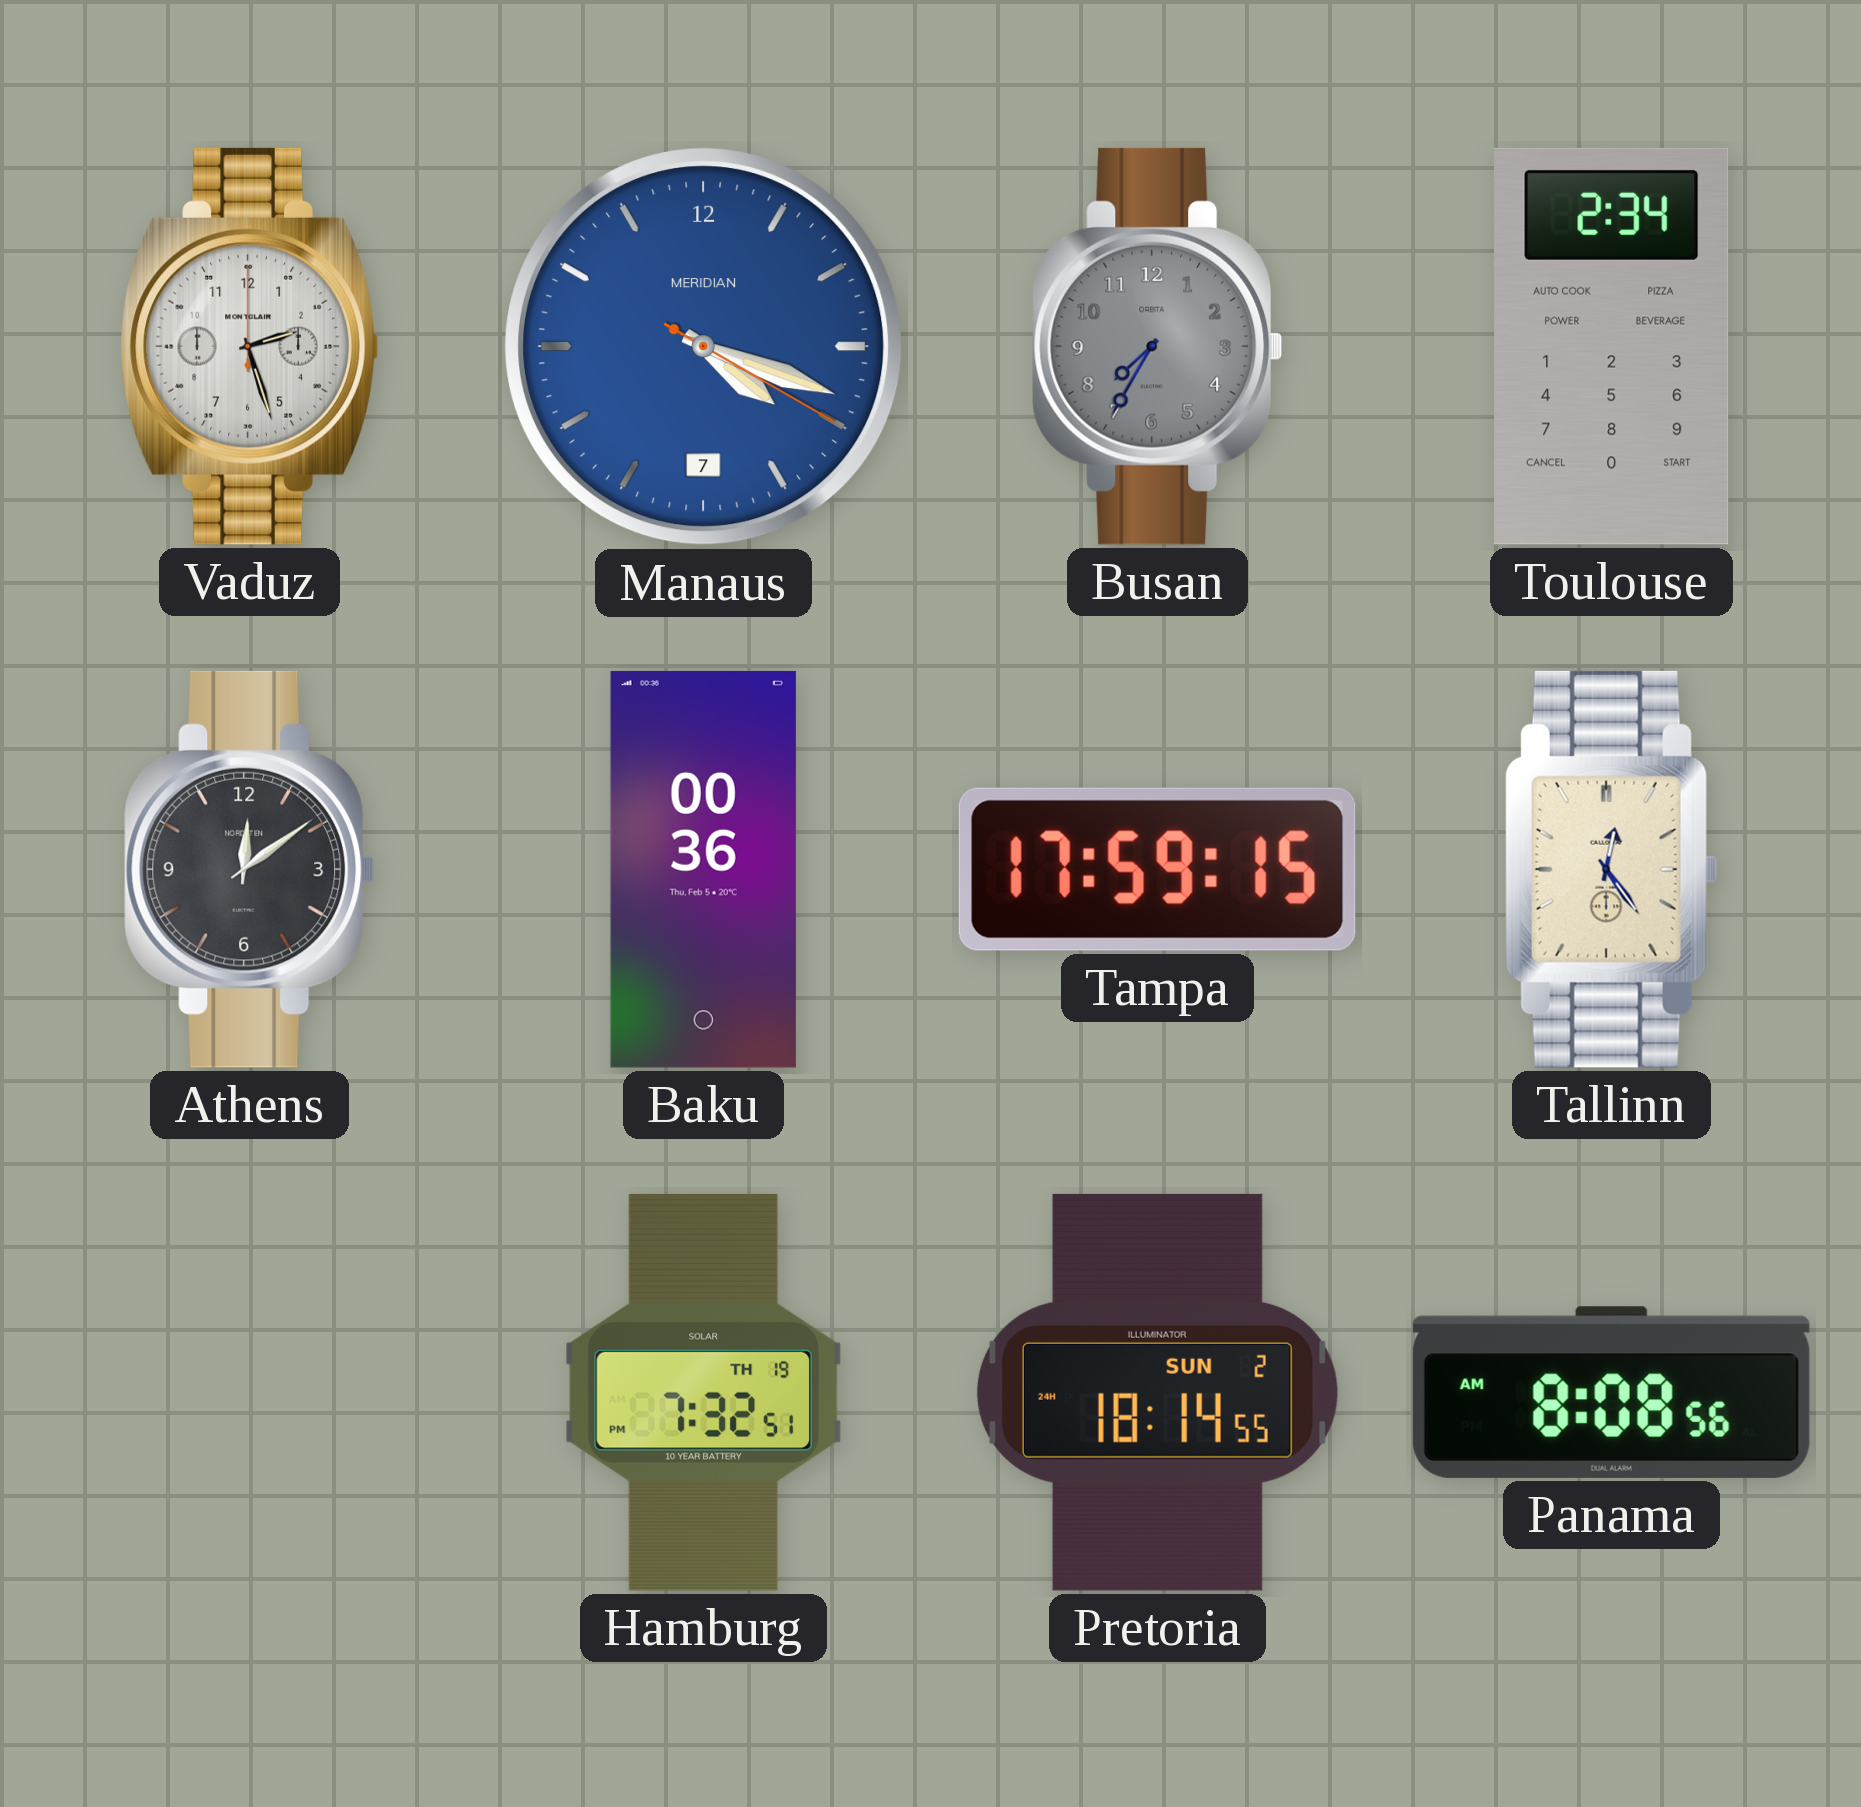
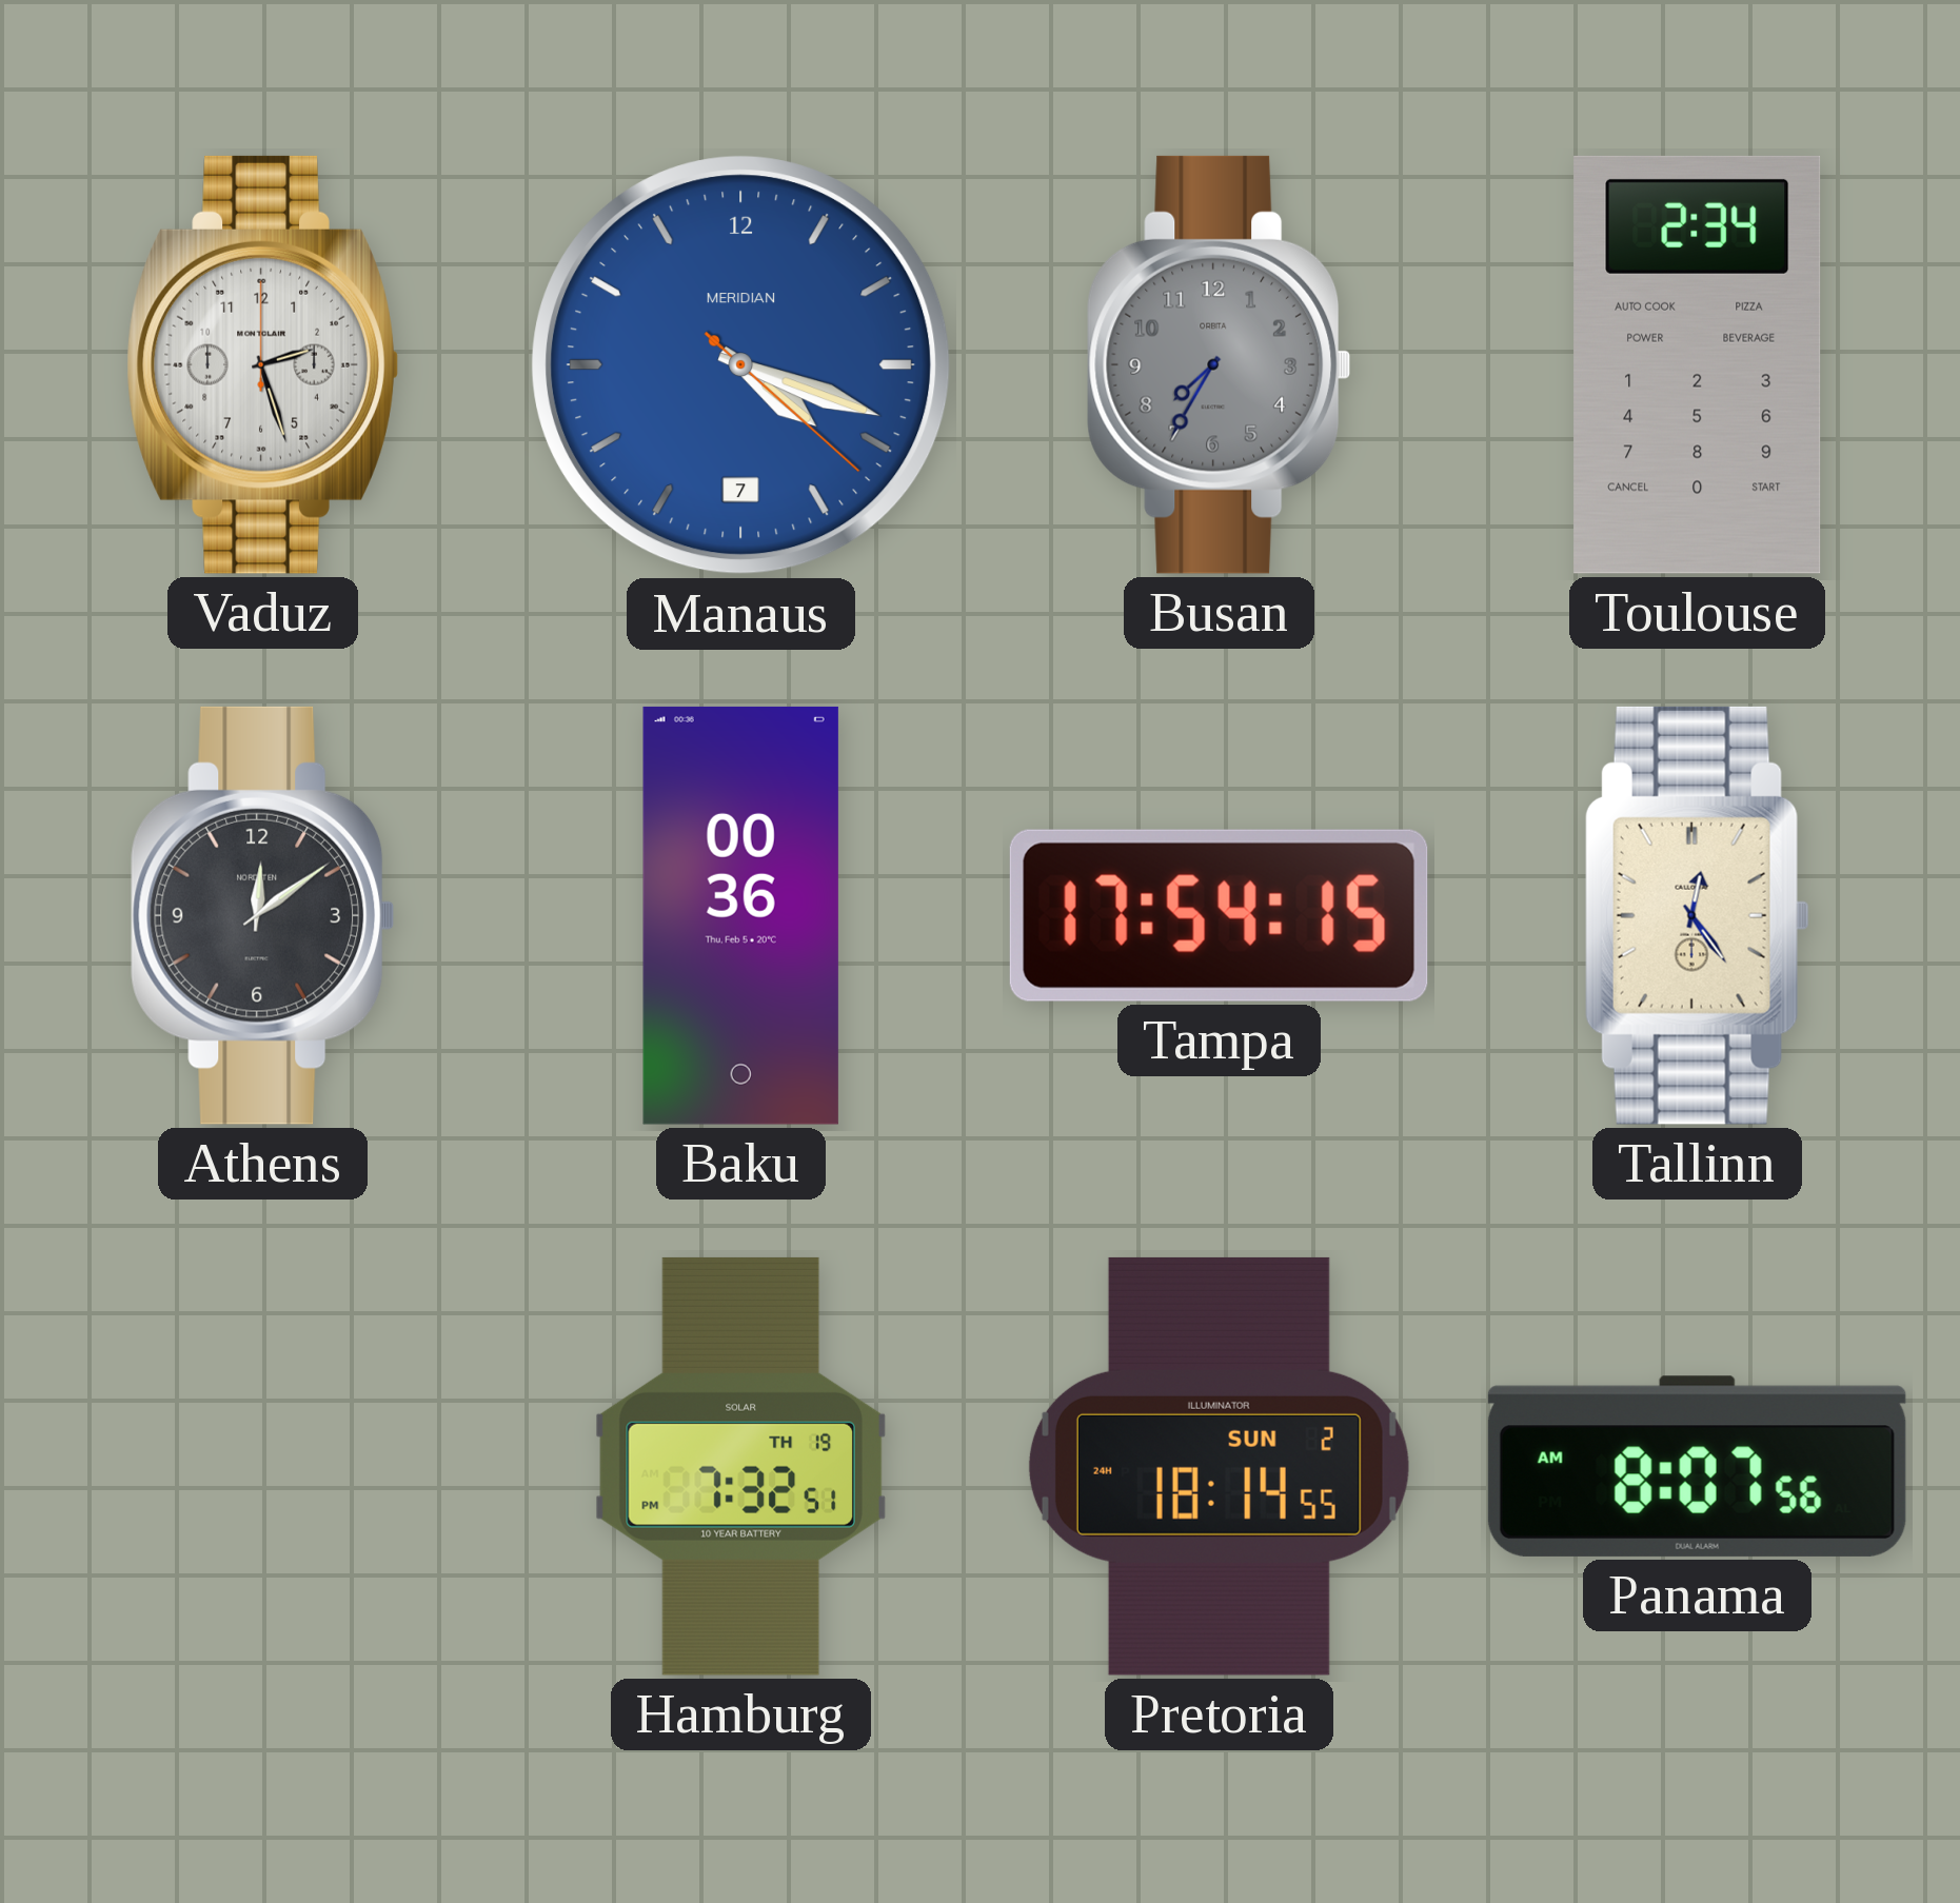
Manaus: 4:18:20 -> 4:18:22
Tampa: 17:59 -> 17:54
Panama: 8:08 -> 8:07
